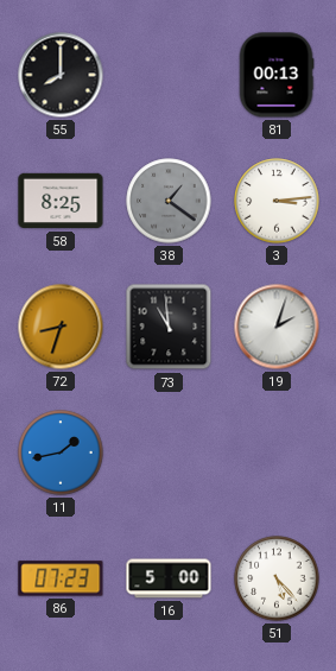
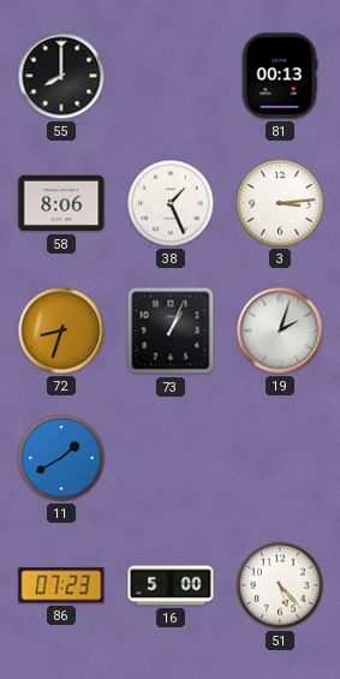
58: 8:25 -> 8:06
38: 1:21 -> 1:26
38 dial: grey -> white
73: 10:59 -> 1:04
11: 1:43 -> 1:40
